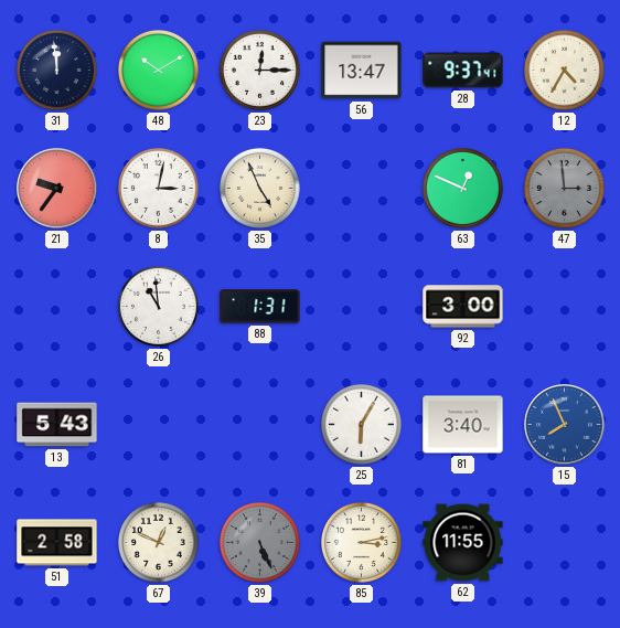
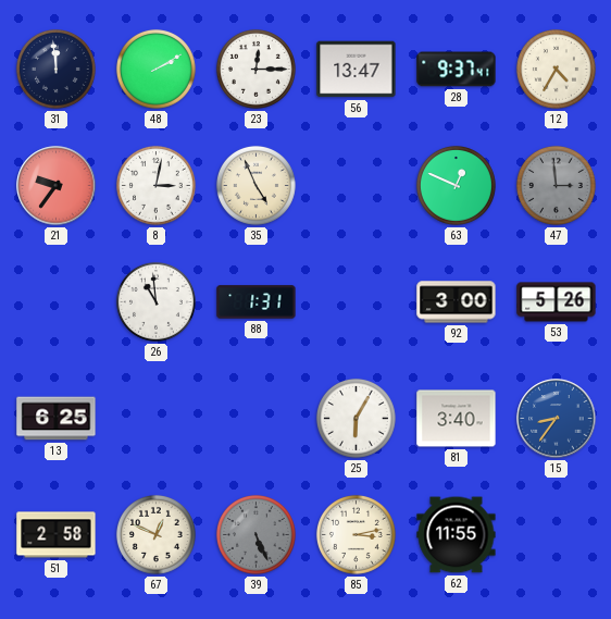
48: 10:10 -> 2:10
53: none -> 5:26
13: 5:43 -> 6:25
15: 7:56 -> 8:36
